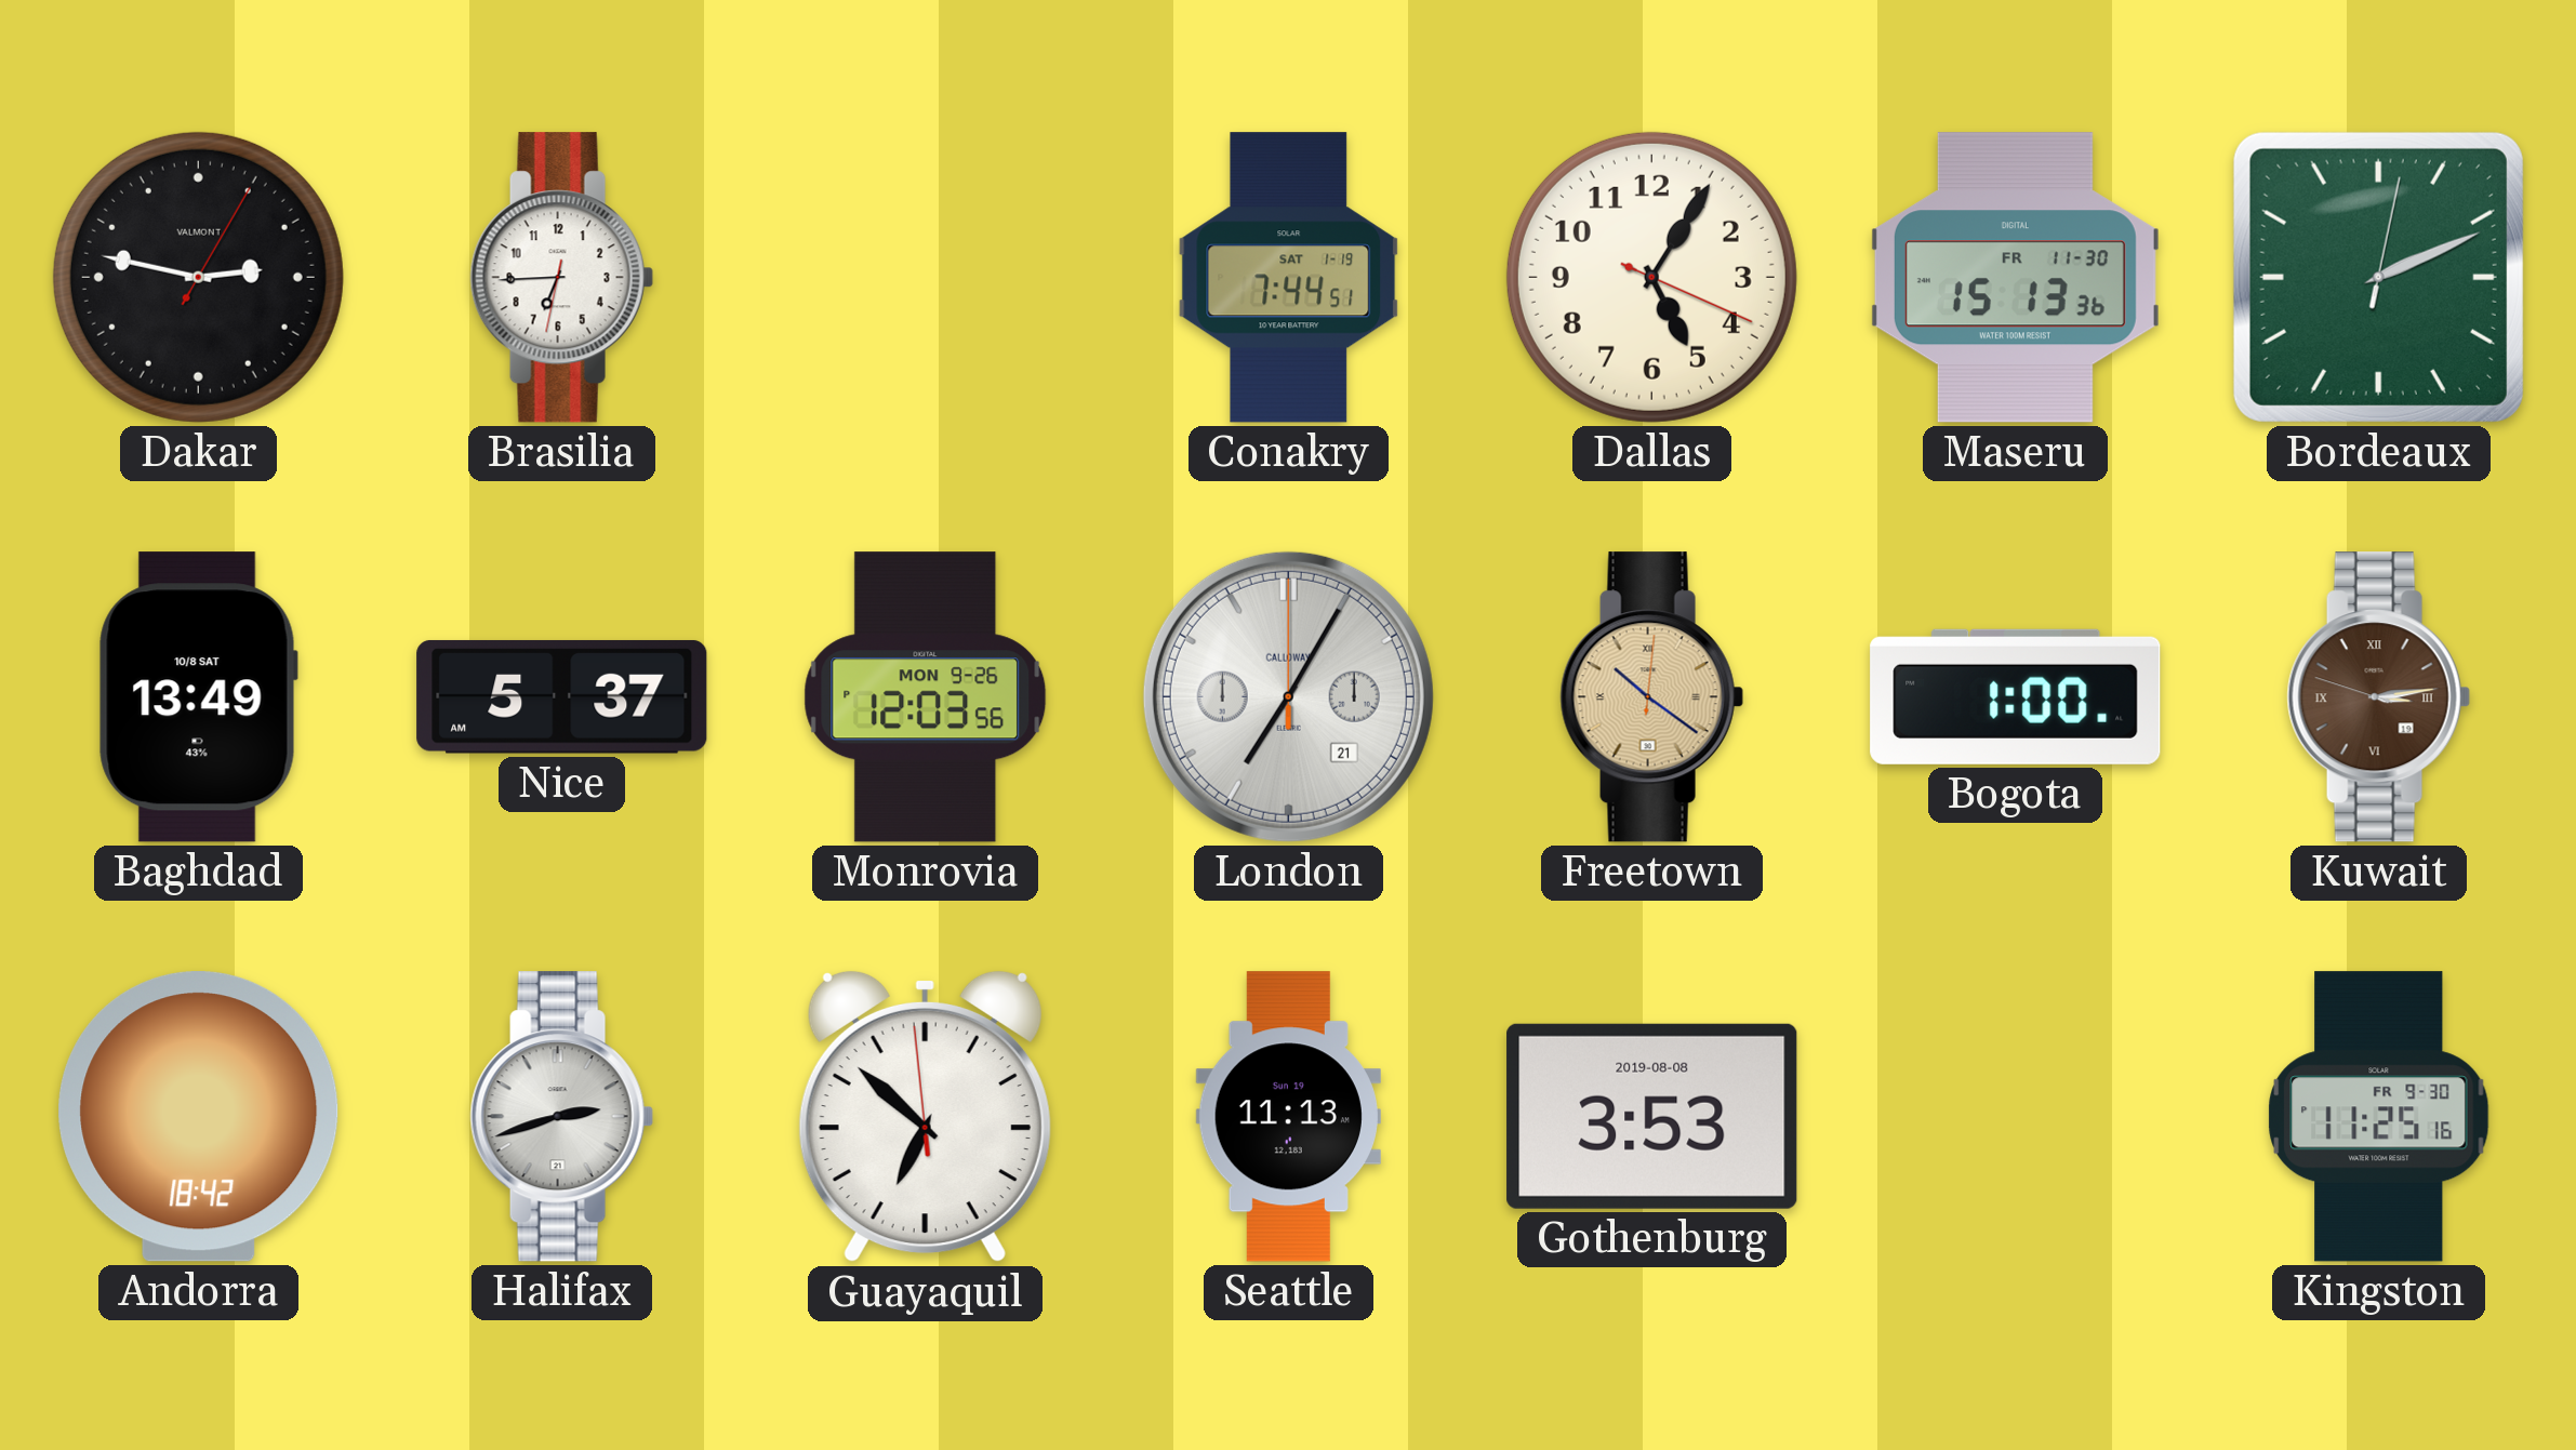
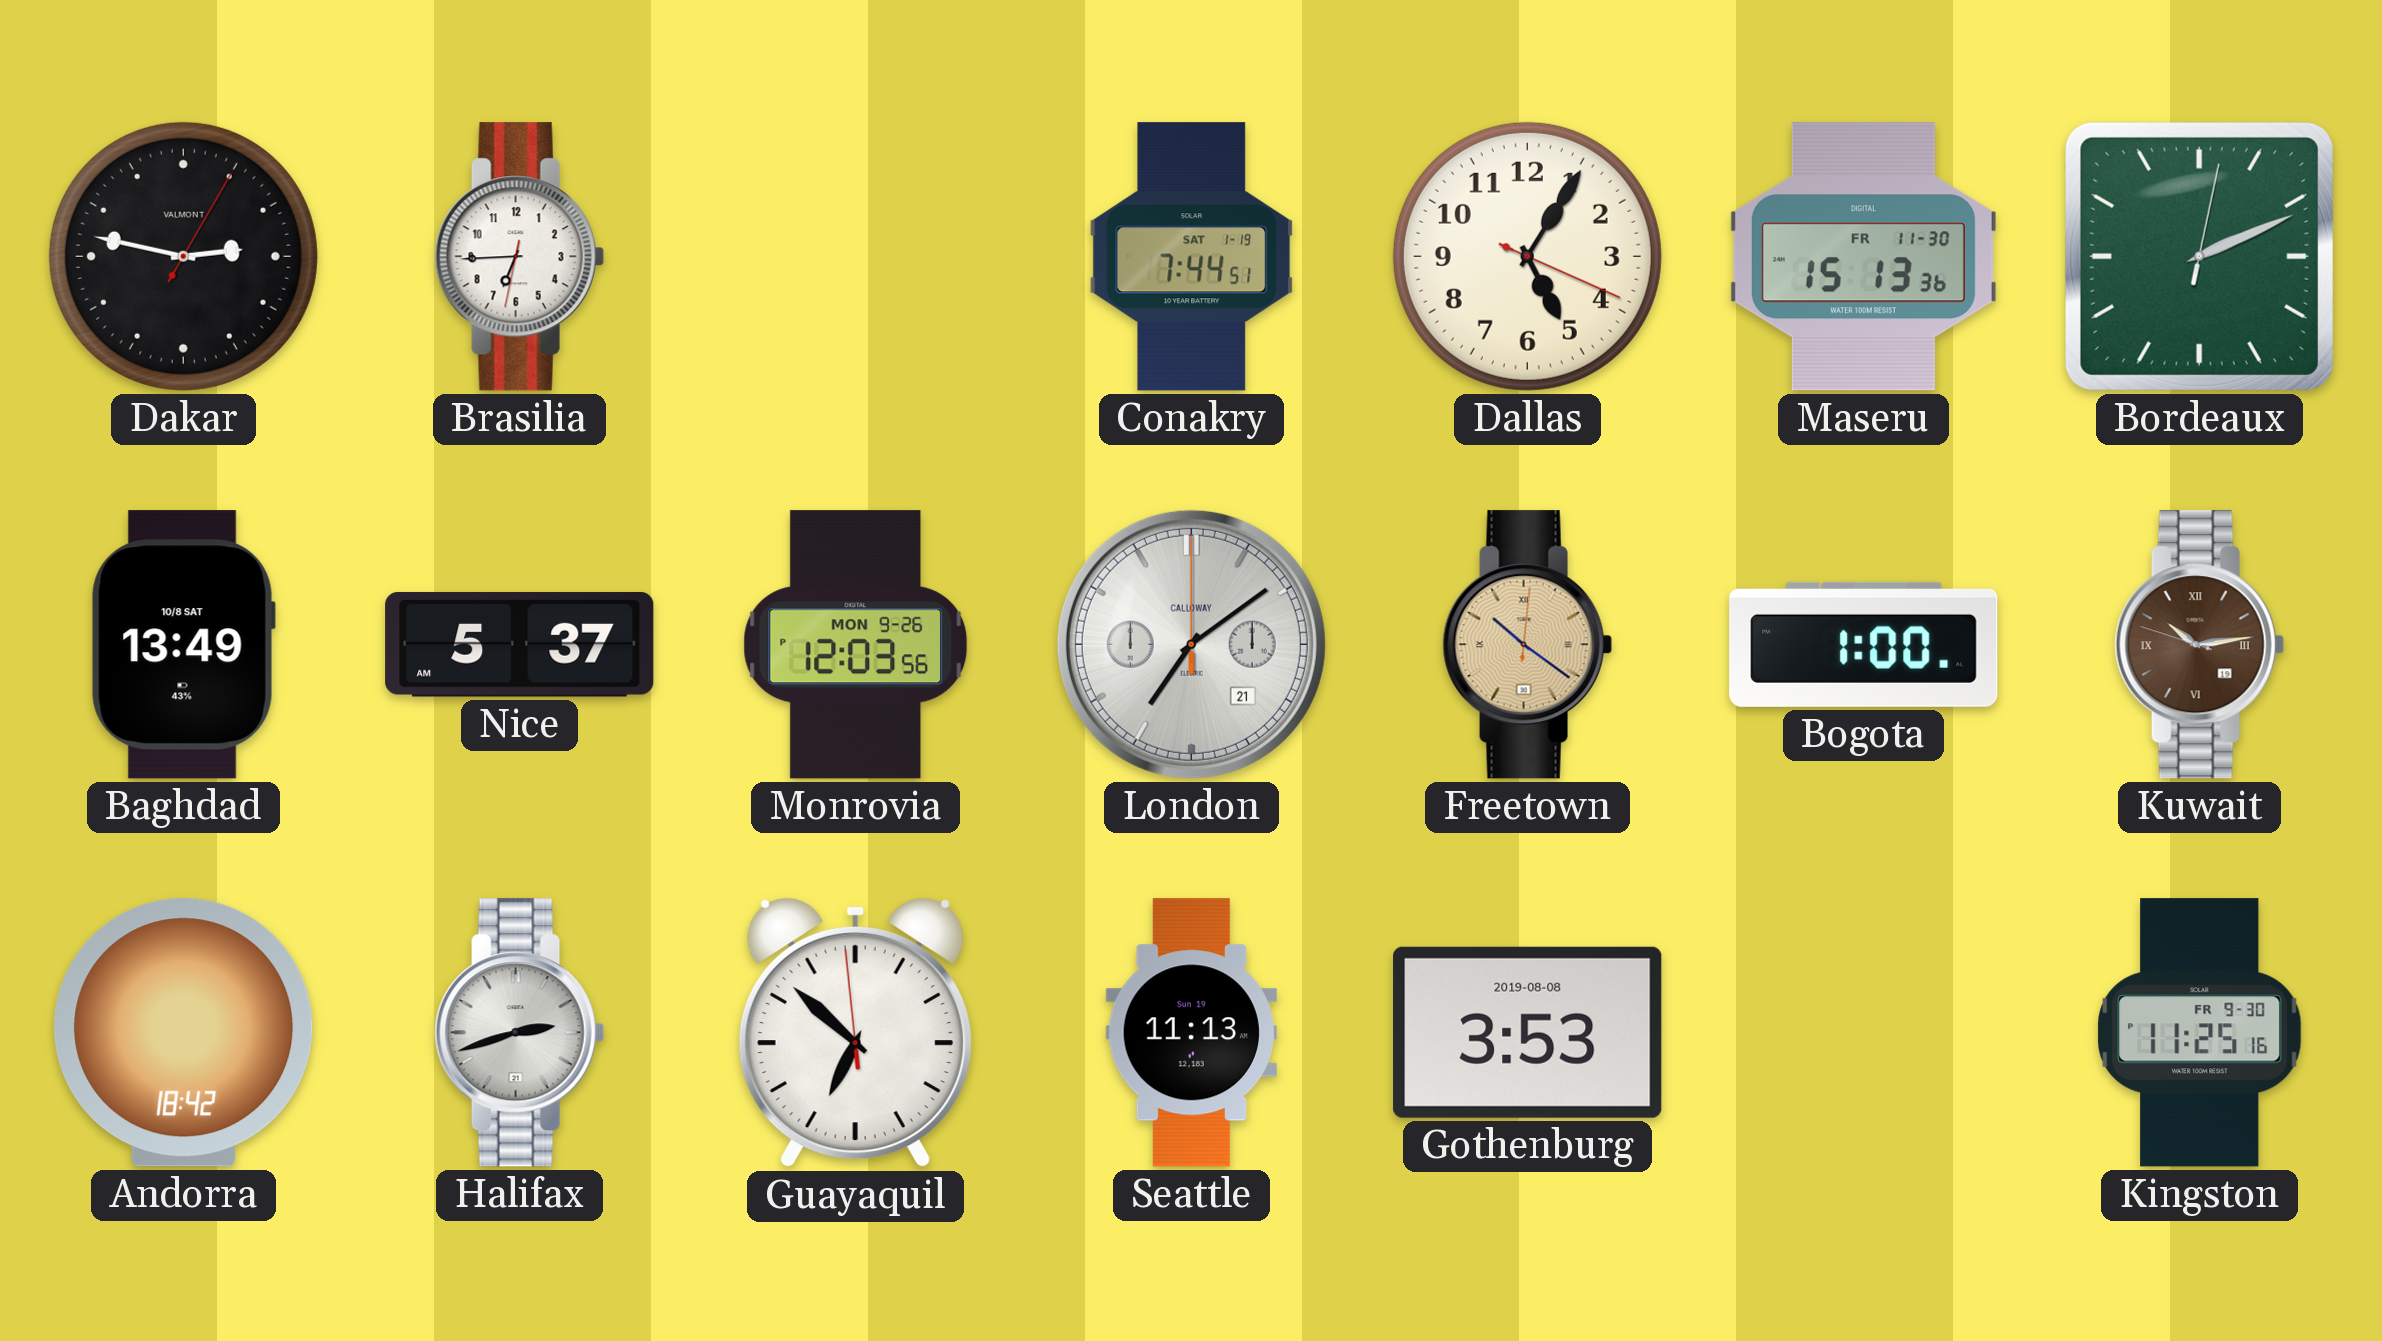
London: 7:05 -> 7:09
Kuwait: 3:13 -> 10:13
